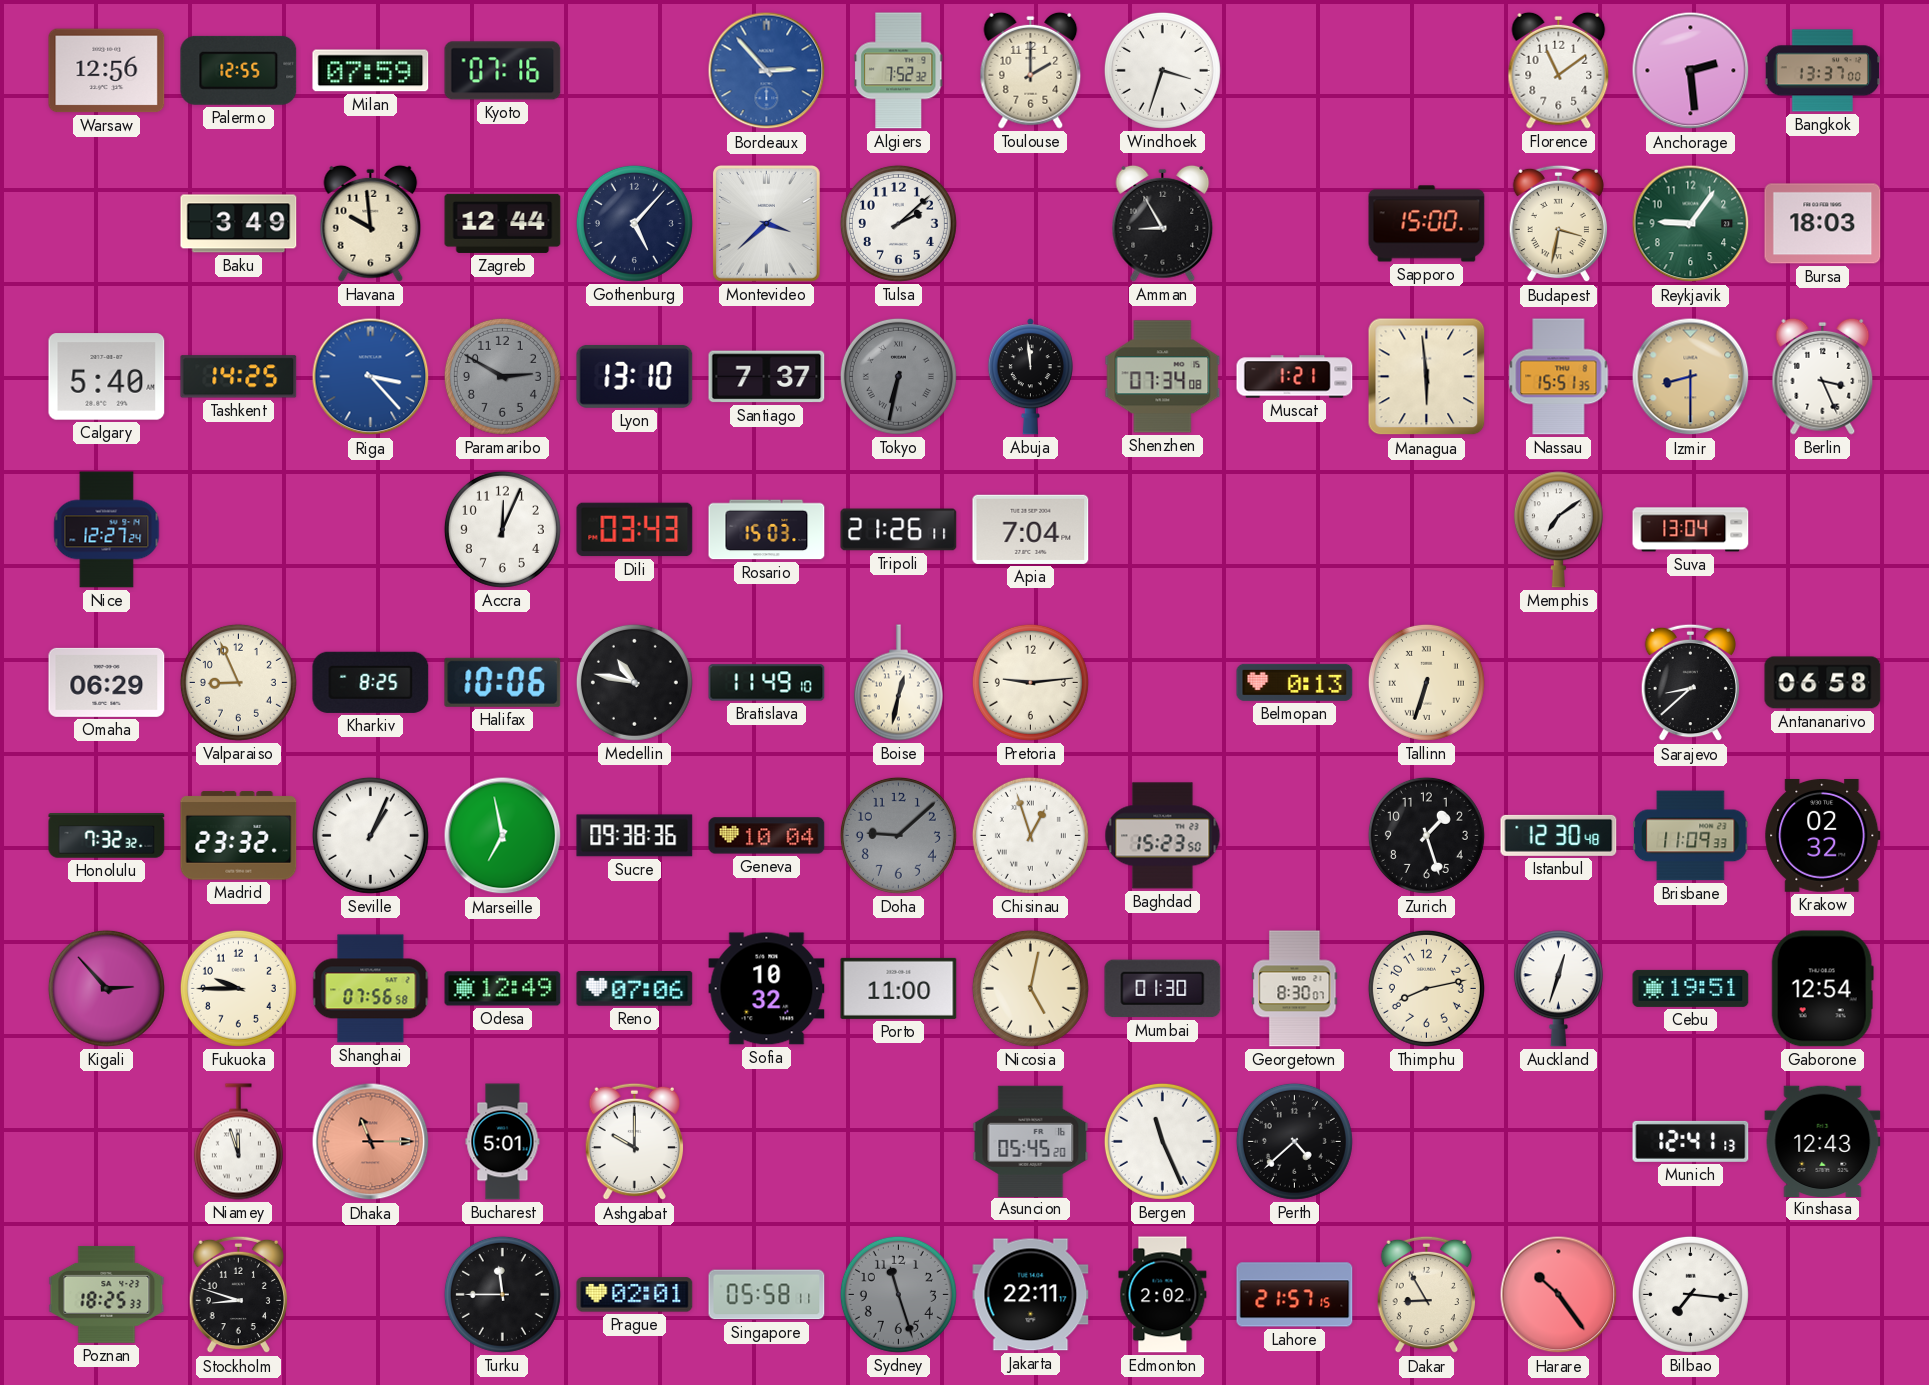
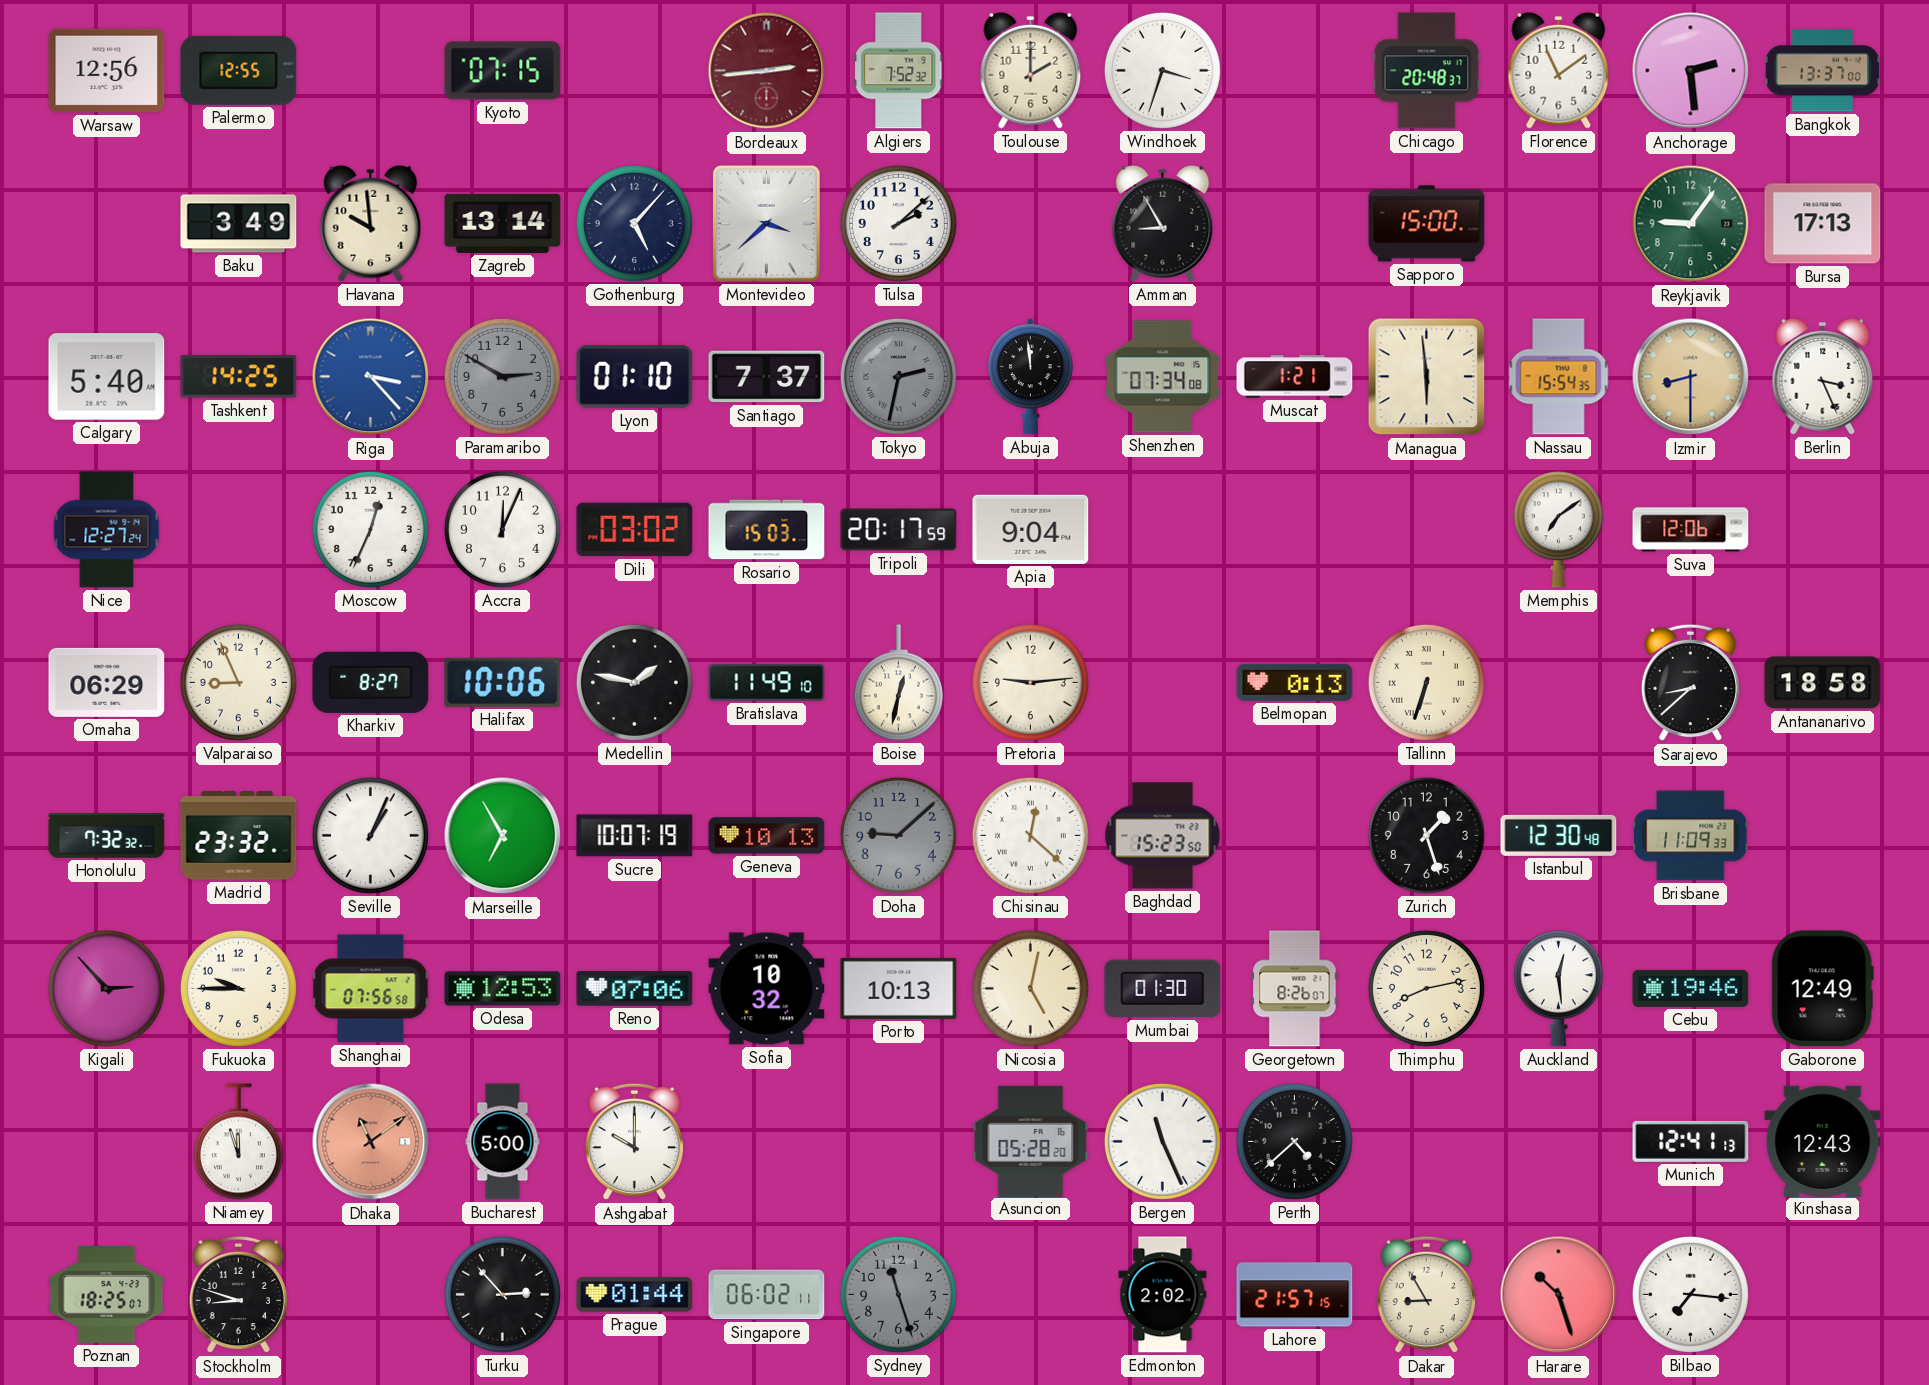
Milan: 07:59 -> none
Kyoto: 07:16 -> 07:15
Bordeaux: 2:53 -> 2:44
Bordeaux dial: blue -> burgundy
Chicago: none -> 20:48
Zagreb: 12:44 -> 13:14
Budapest: 3:32 -> none
Bursa: 18:03 -> 17:13
Lyon: 13:10 -> 01:10
Tokyo: 6:32 -> 2:32
Nassau: 15:51 -> 15:54
Moscow: none -> 12:34
Dili: 03:43 -> 03:02
Tripoli: 21:26 -> 20:17
Apia: 7:04 -> 9:04
Suva: 13:04 -> 12:06
Kharkiv: 8:25 -> 8:27
Medellin: 10:47 -> 1:47
Antananarivo: 06:58 -> 18:58
Marseille: 6:58 -> 6:55
Sucre: 09:38 -> 10:07
Geneva: 10:04 -> 10:13
Chisinau: 12:57 -> 12:22
Krakow: 02:32 -> none
Odesa: 12:49 -> 12:53
Porto: 11:00 -> 10:13
Georgetown: 8:30 -> 8:26
Auckland: 12:33 -> 12:29
Cebu: 19:51 -> 19:46
Gaborone: 12:54 -> 12:49
Dhaka: 11:15 -> 11:09
Bucharest: 5:01 -> 5:00
Asuncion: 05:45 -> 05:28
Poznan: 18:25:33 -> 18:25:07
Turku: 11:45 -> 2:53
Prague: 02:01 -> 01:44
Singapore: 05:58 -> 06:02
Jakarta: 22:11 -> none
Harare: 10:24 -> 10:27
